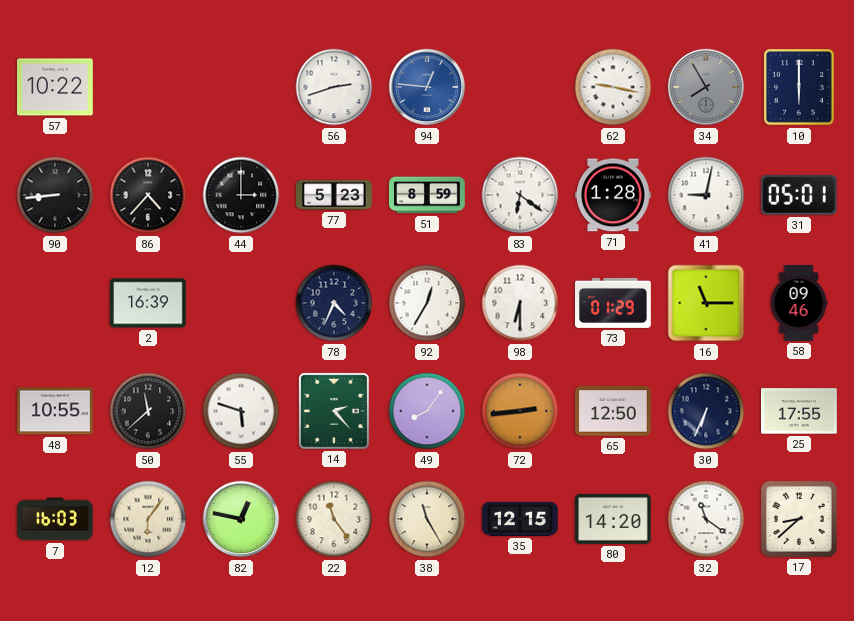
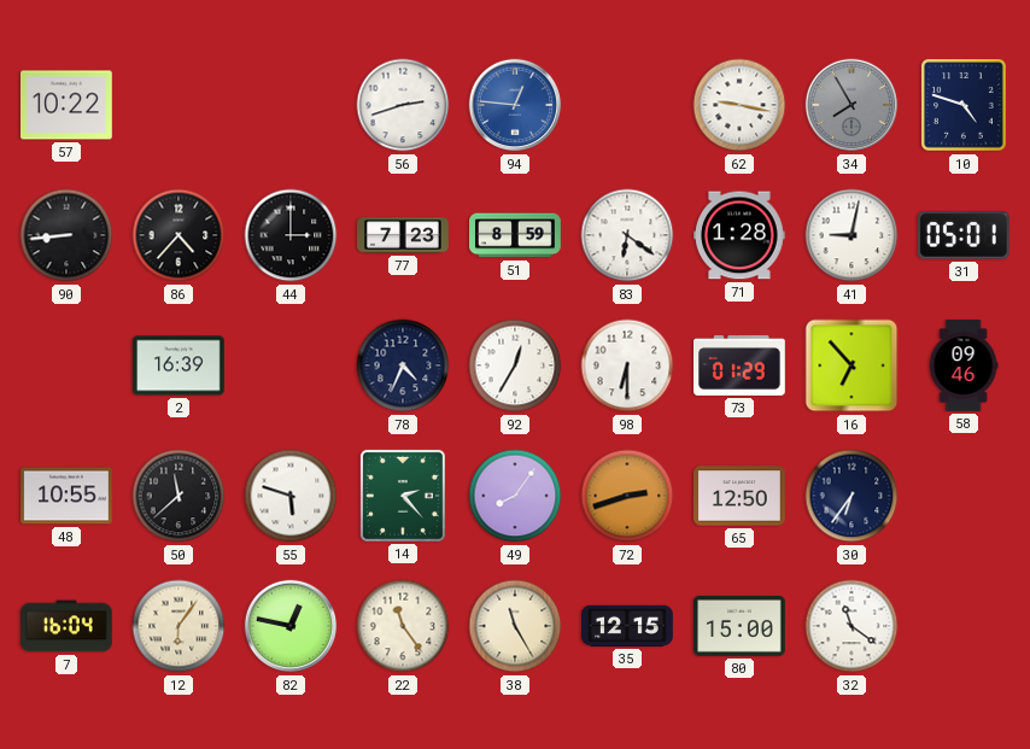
10: 6:00 -> 4:48
77: 5:23 -> 7:23
16: 11:15 -> 6:53
72: 2:44 -> 2:42
30: 6:34 -> 6:36
25: 17:55 -> none
7: 16:03 -> 16:04
80: 14:20 -> 15:00
17: 8:38 -> none
